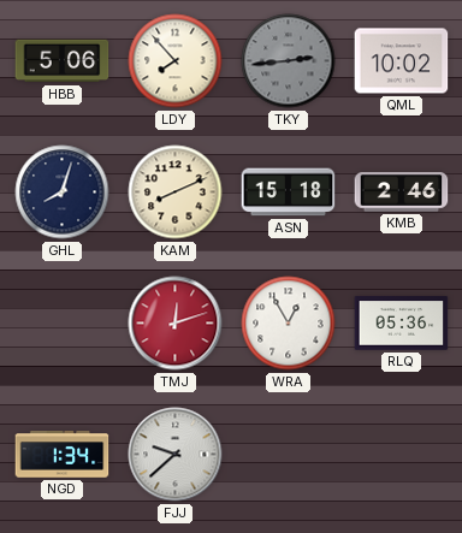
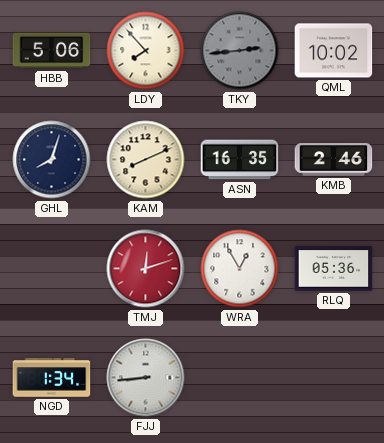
ASN: 15:18 -> 16:35
FJJ: 9:38 -> 8:44
